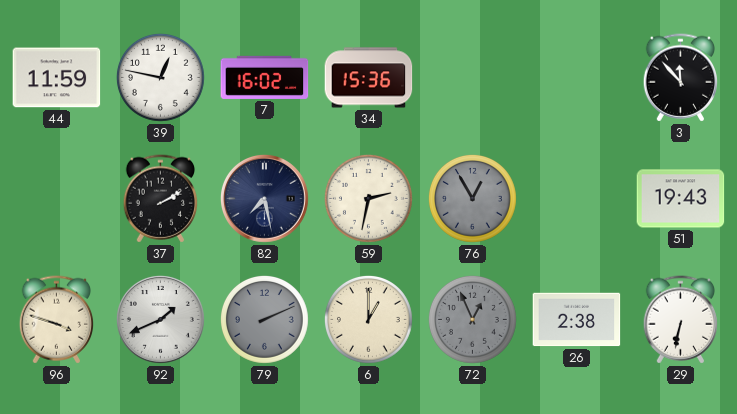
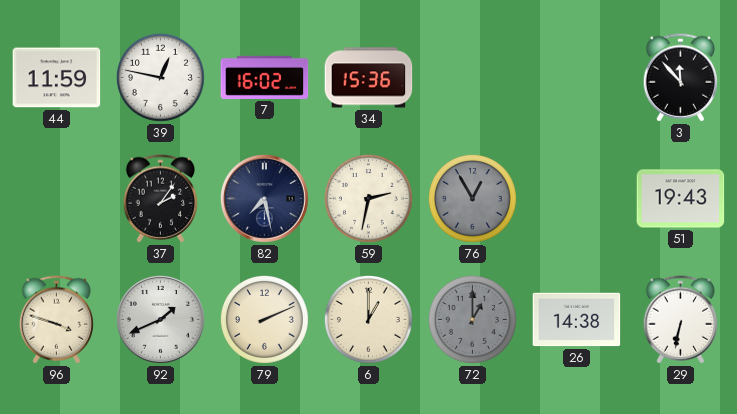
37: 2:10 -> 2:06
79 dial: grey -> cream
72: 12:56 -> 1:00
26: 2:38 -> 14:38
